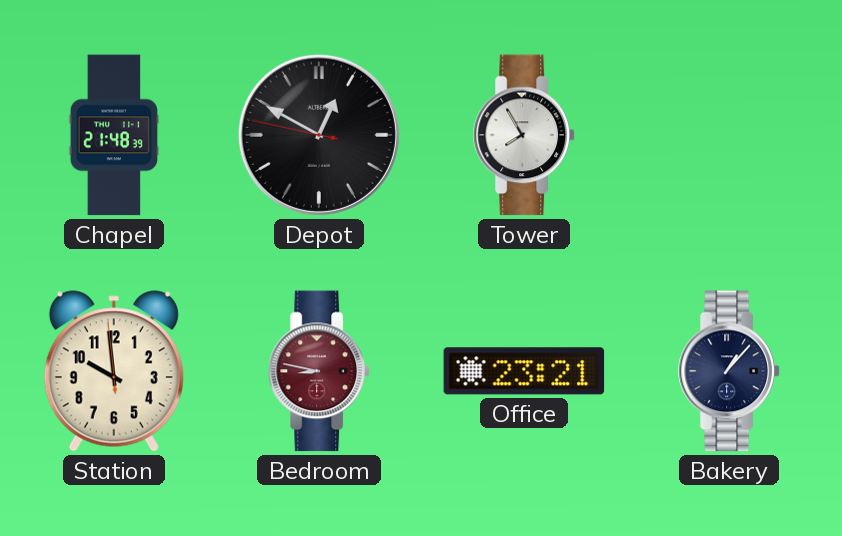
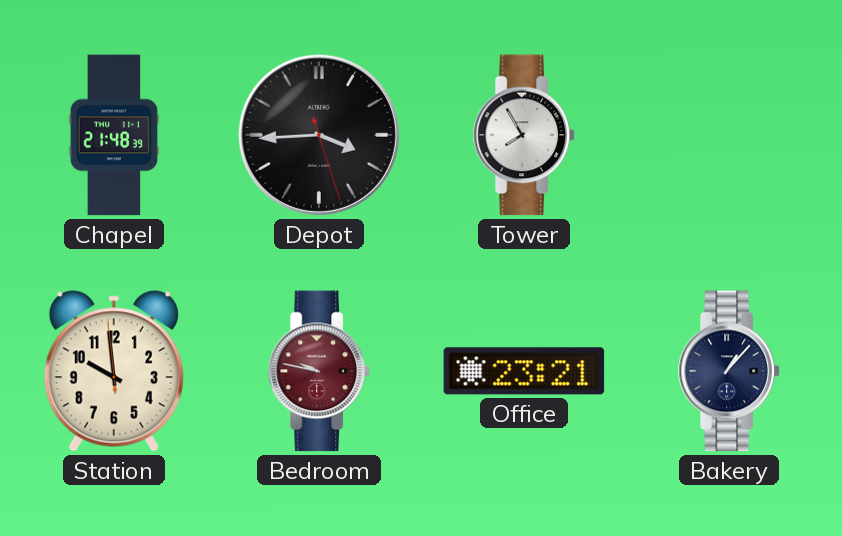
Depot: 12:49 -> 3:44
Bedroom: 8:47 -> 9:47
